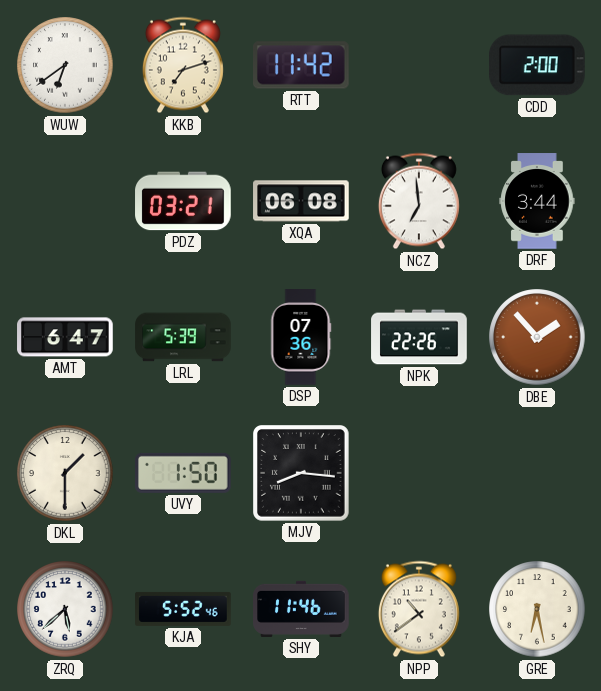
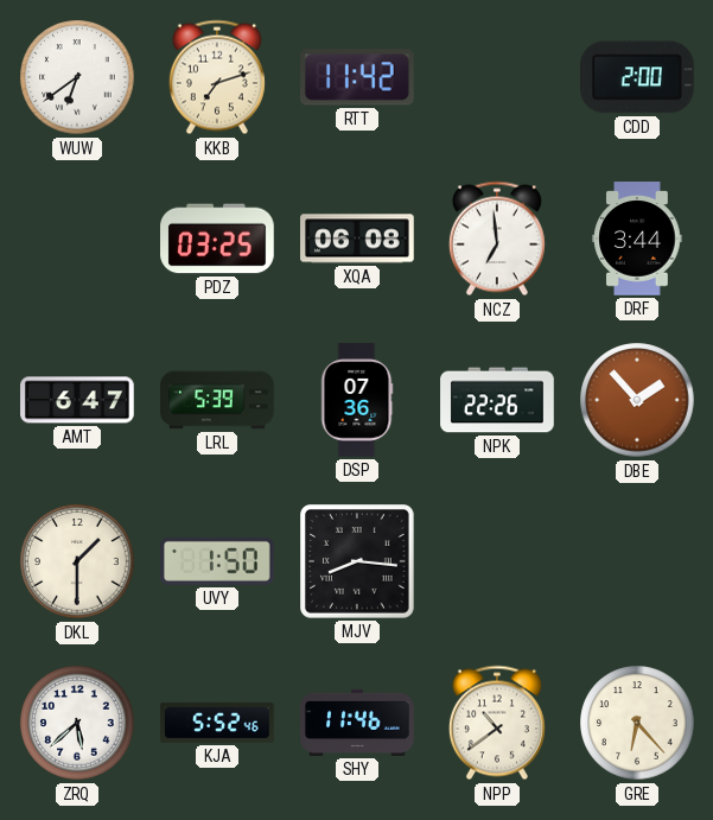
PDZ: 03:21 -> 03:25
GRE: 6:28 -> 6:23
